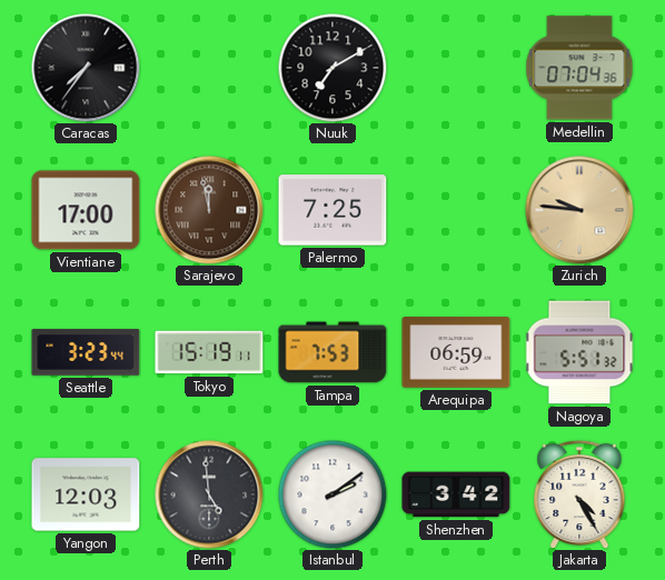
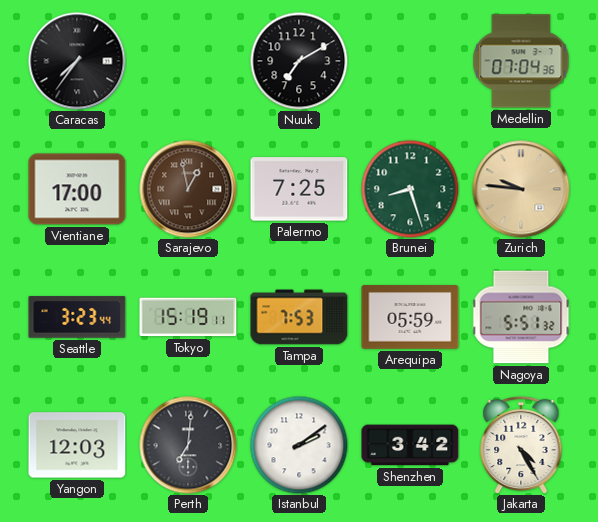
Sarajevo: 11:58 -> 12:58
Brunei: none -> 8:27
Arequipa: 06:59 -> 05:59
Perth: 4:59 -> 7:01
